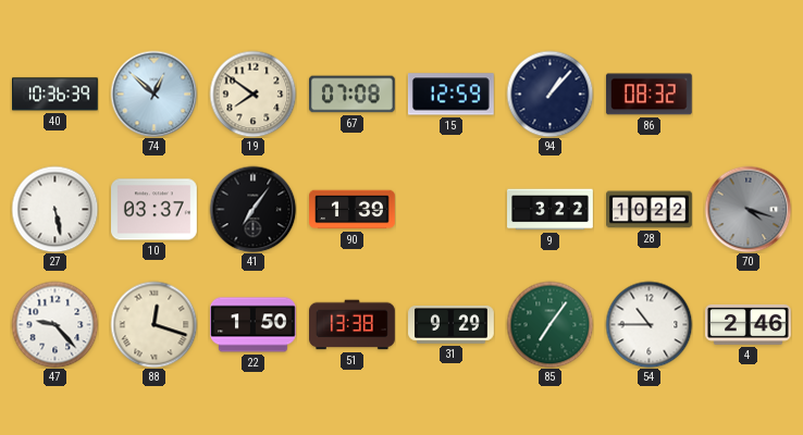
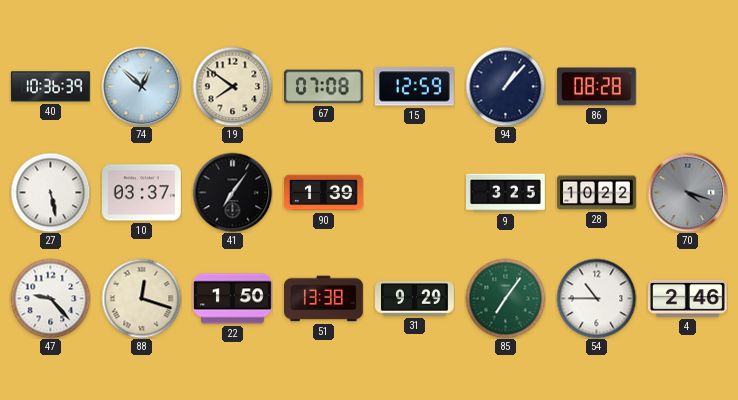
86: 08:32 -> 08:28
9: 3:22 -> 3:25
